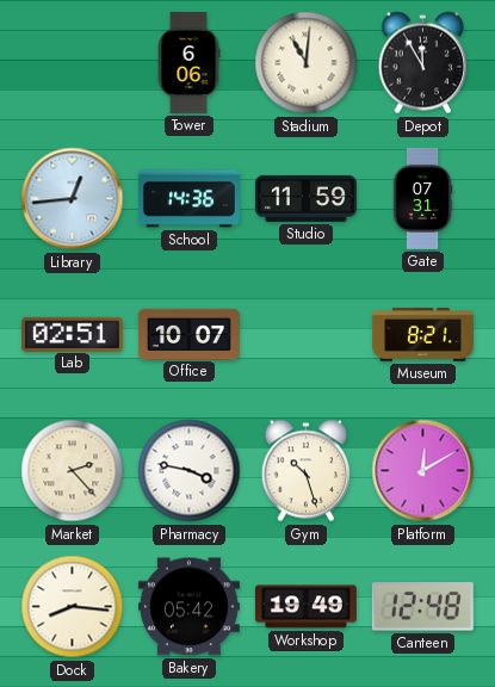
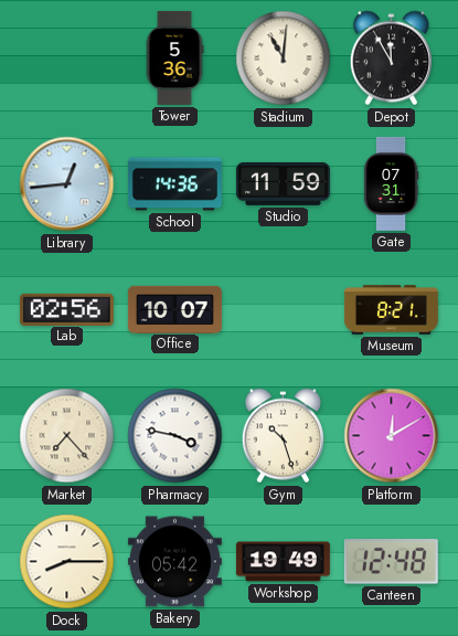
Tower: 6:06 -> 5:36
Lab: 02:51 -> 02:56
Market: 2:23 -> 7:23
Dock: 8:16 -> 8:15
